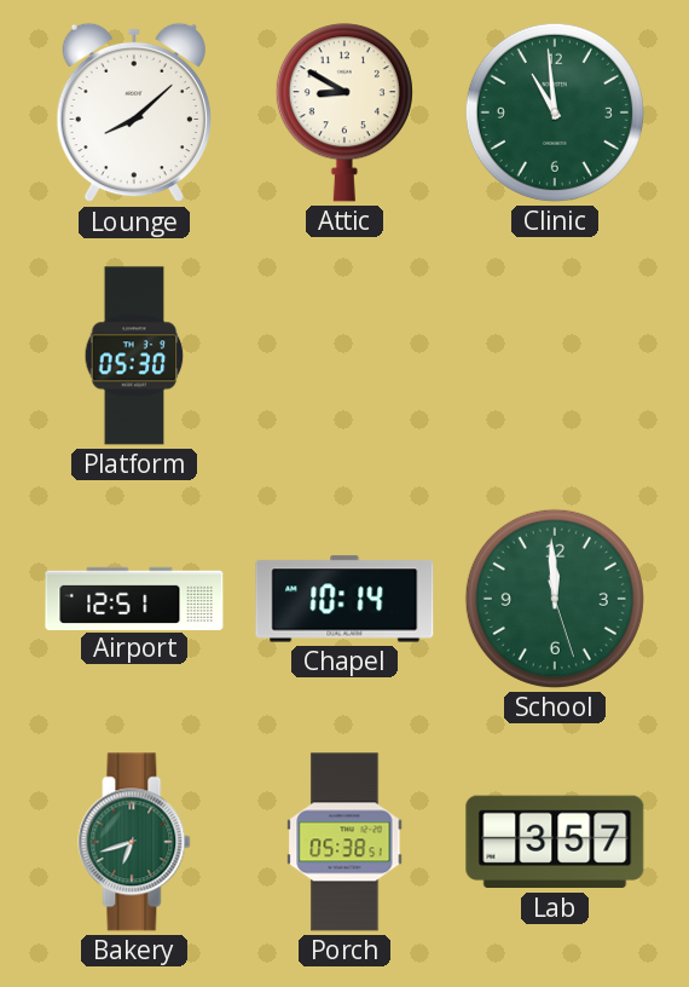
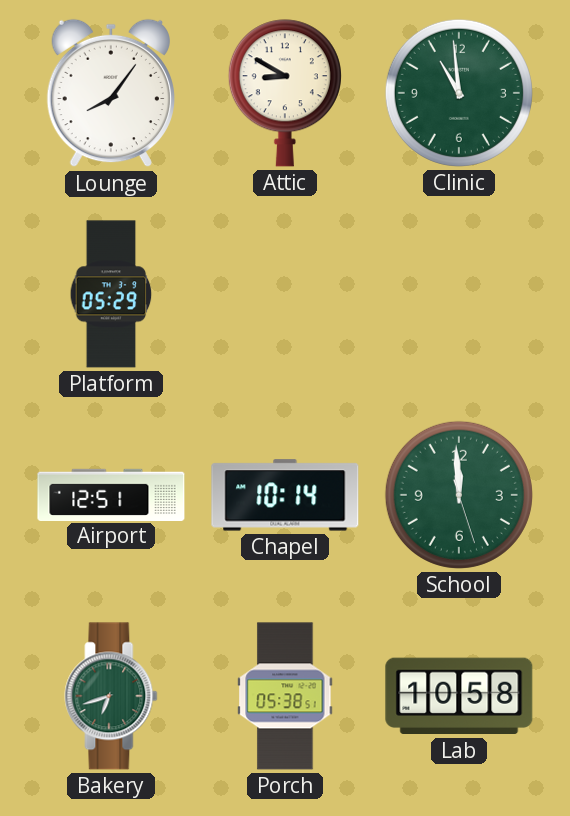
Lounge: 8:08 -> 8:06
Platform: 05:30 -> 05:29
Lab: 3:57 -> 10:58
